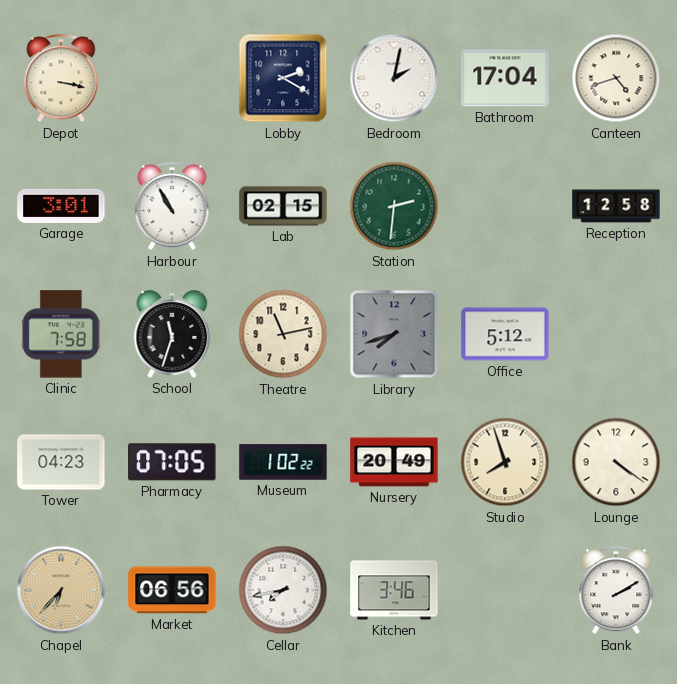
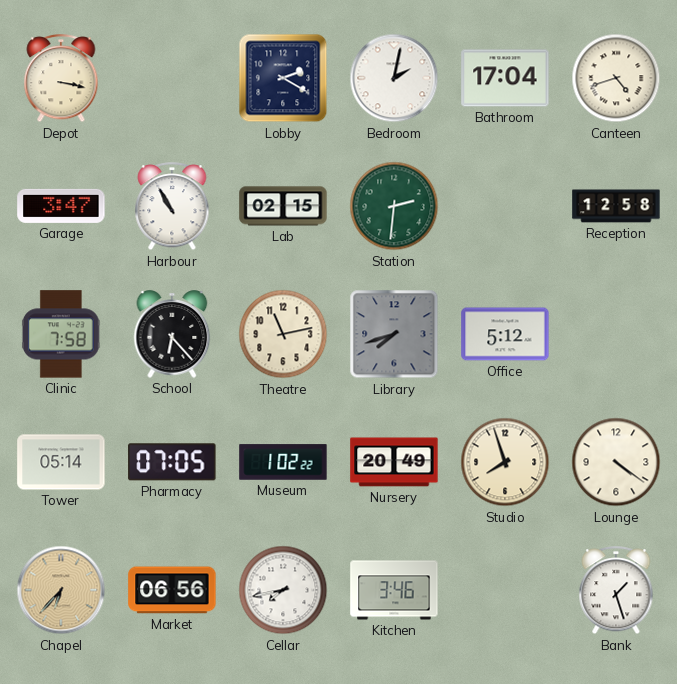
Garage: 3:01 -> 3:47
School: 11:33 -> 6:23
Tower: 04:23 -> 05:14
Bank: 2:10 -> 1:27
